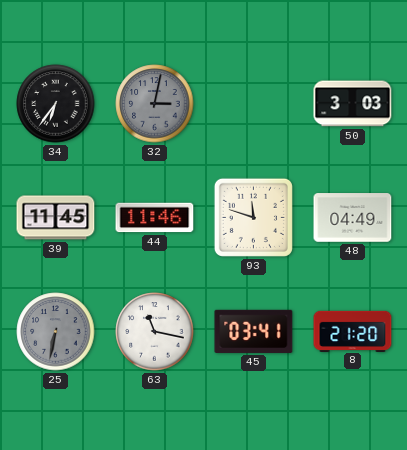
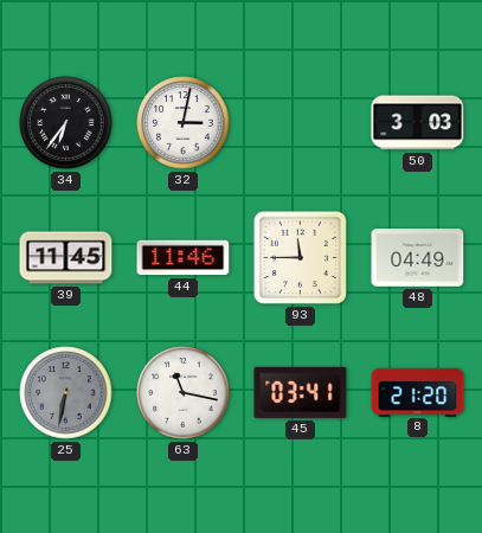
32 dial: grey -> white
93: 11:48 -> 11:45
